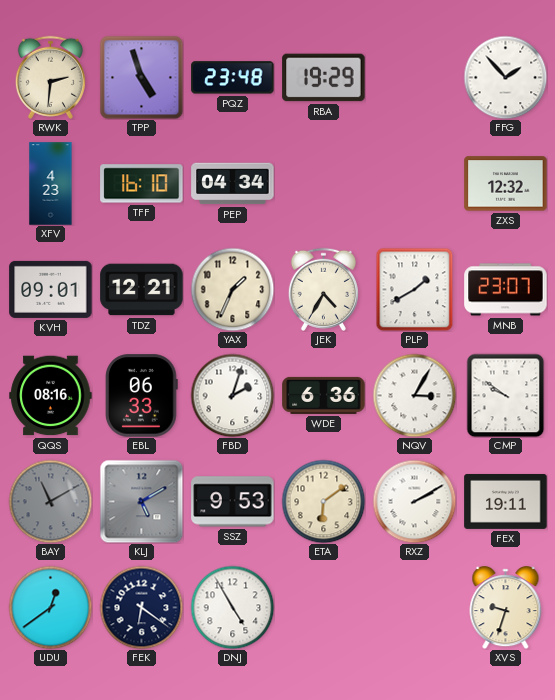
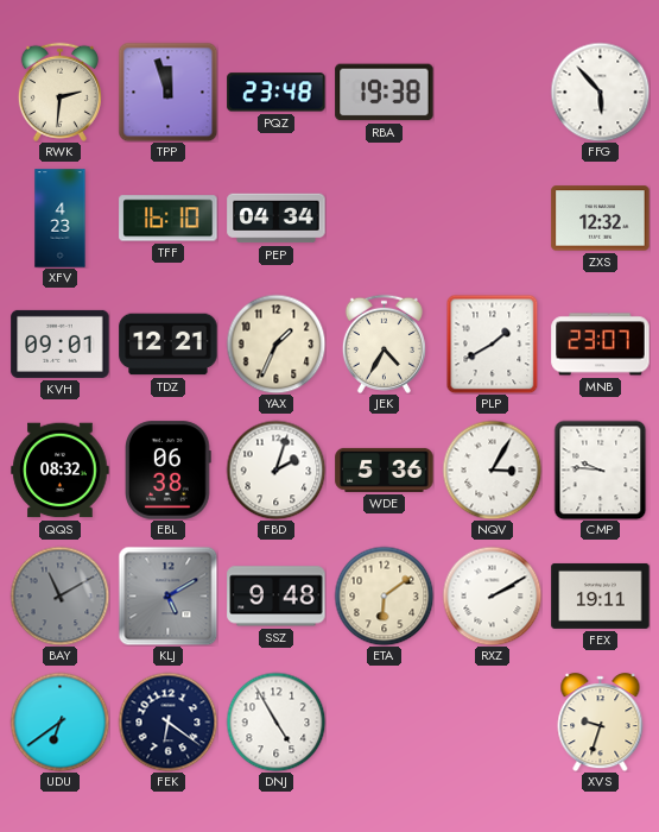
TPP: 4:57 -> 11:57
RBA: 19:29 -> 19:38
FFG: 1:53 -> 5:53
QQS: 08:16 -> 08:32
EBL: 06:33 -> 06:38
WDE: 6:36 -> 5:36
CMP: 9:51 -> 9:46
SSZ: 9:53 -> 9:48
UDU: 12:39 -> 6:39
